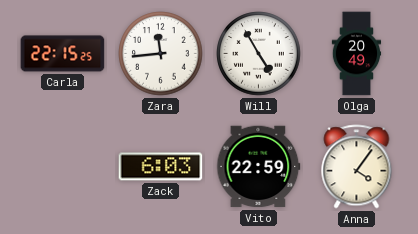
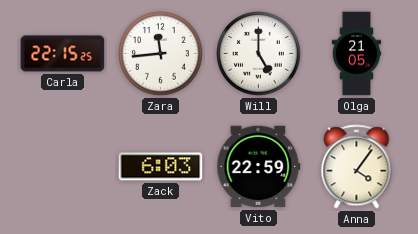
Will: 4:55 -> 5:00
Olga: 20:49 -> 21:05
